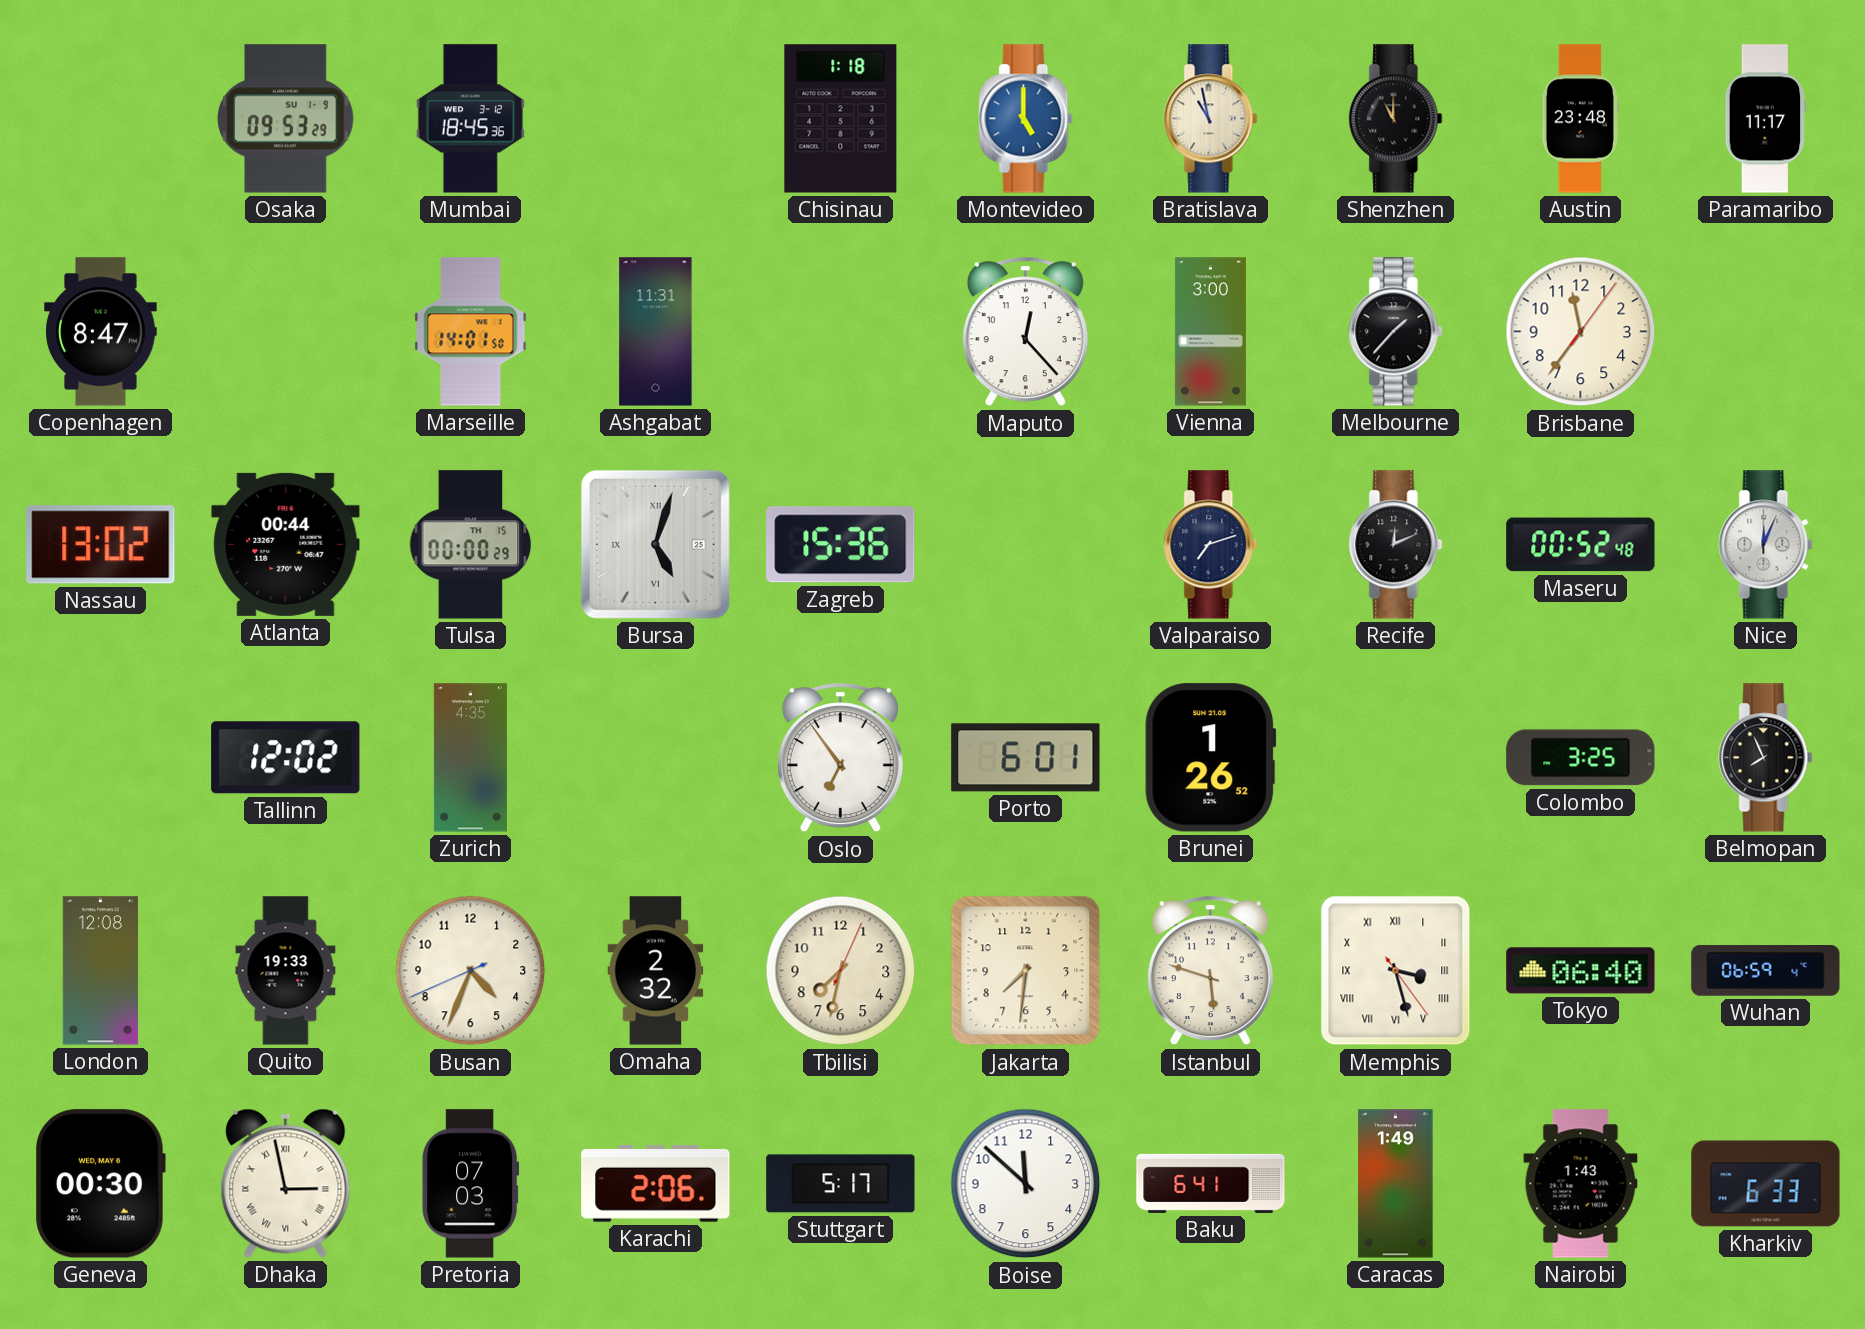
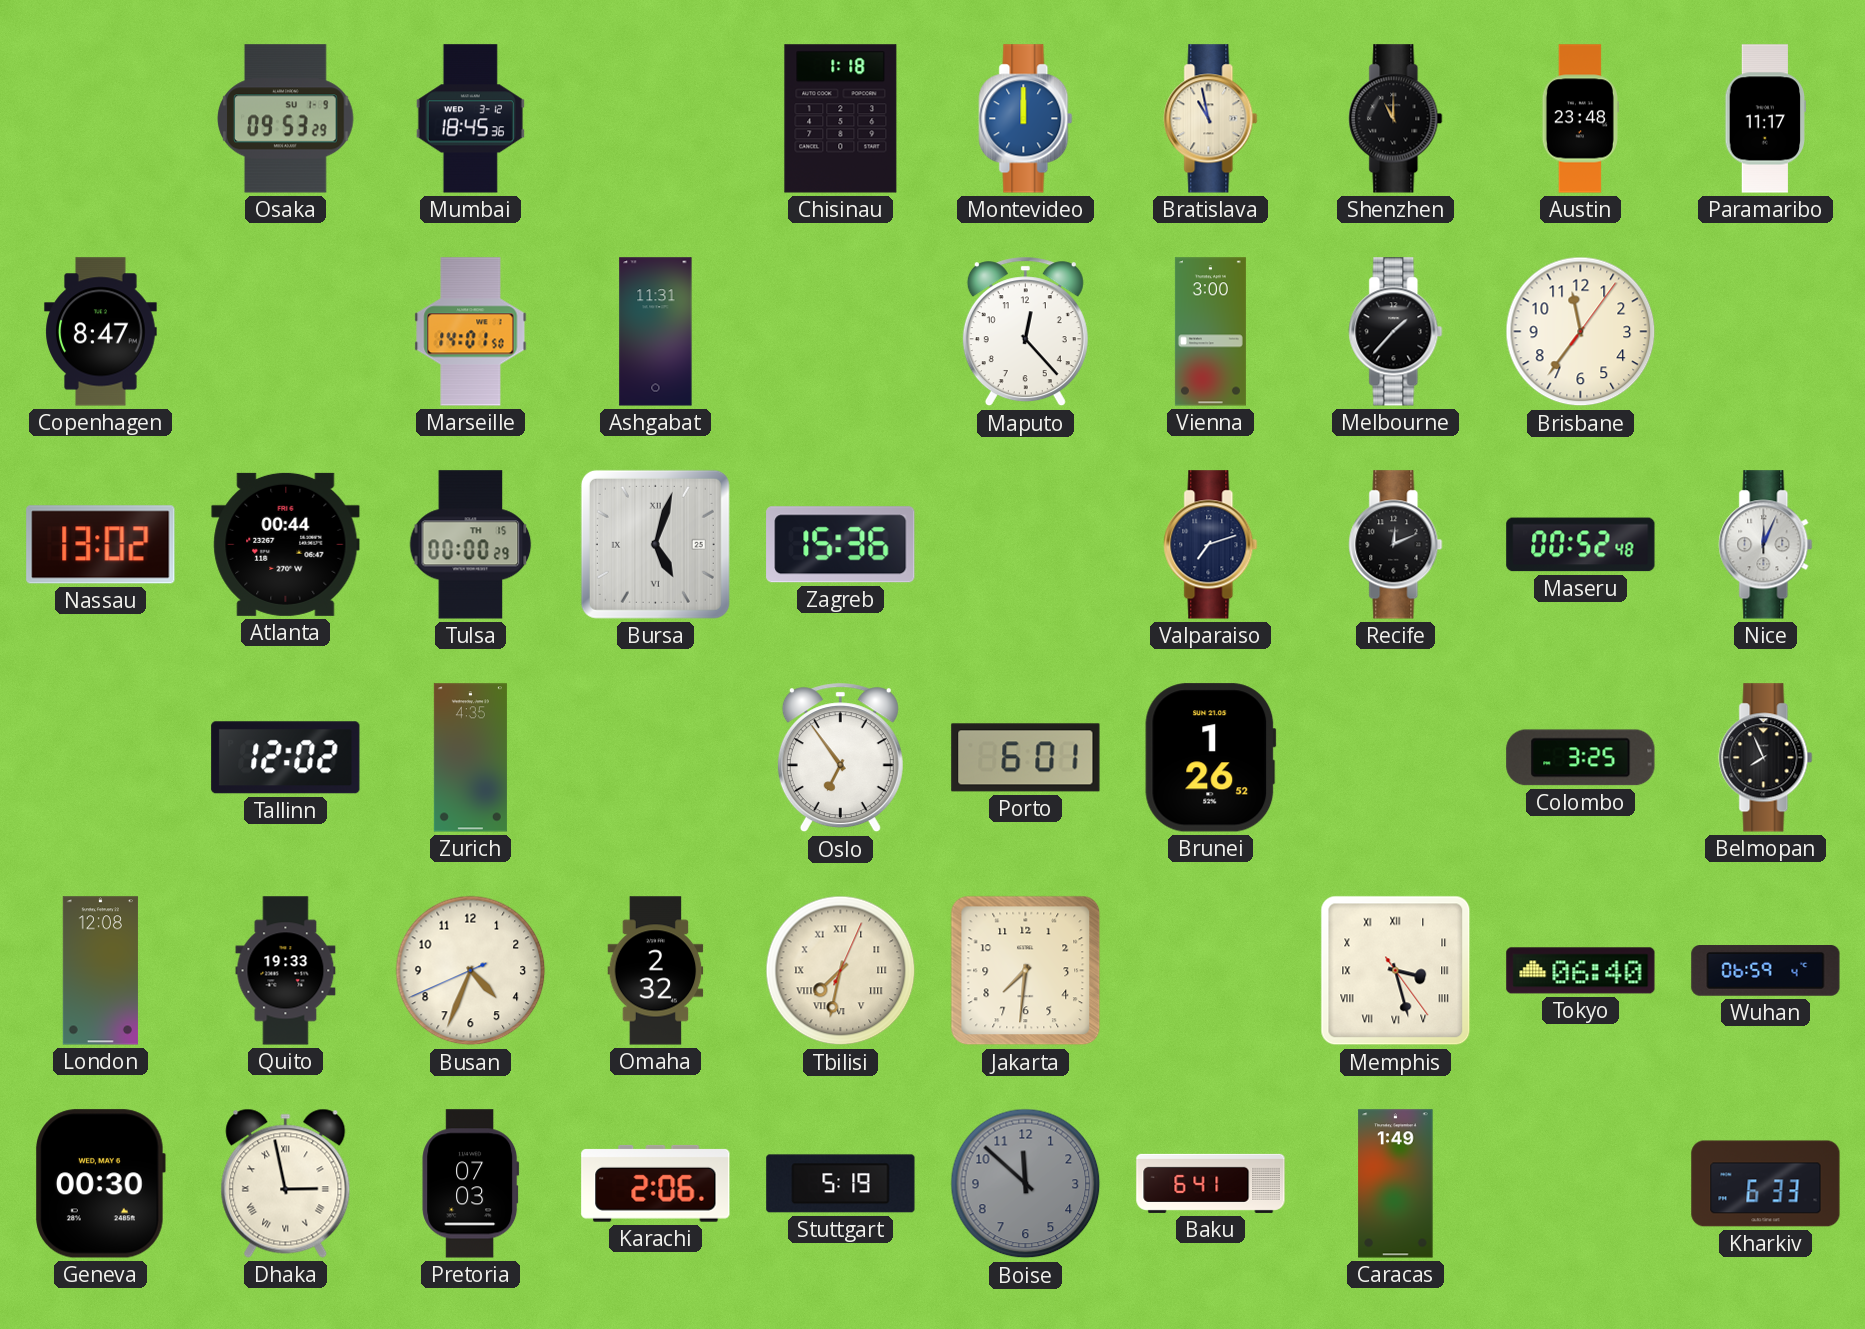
Montevideo: 5:00 -> 12:00
Tbilisi numerals: Arabic -> Roman
Istanbul: 5:48 -> none
Stuttgart: 5:17 -> 5:19
Boise dial: white -> grey
Nairobi: 1:43 -> none
